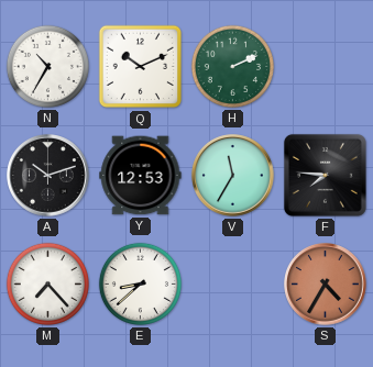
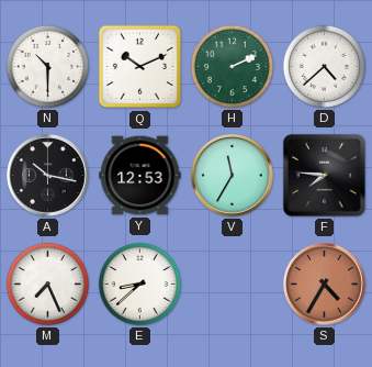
N: 10:35 -> 10:30
D: none -> 4:38
A: 10:12 -> 10:17
M: 7:23 -> 7:26
